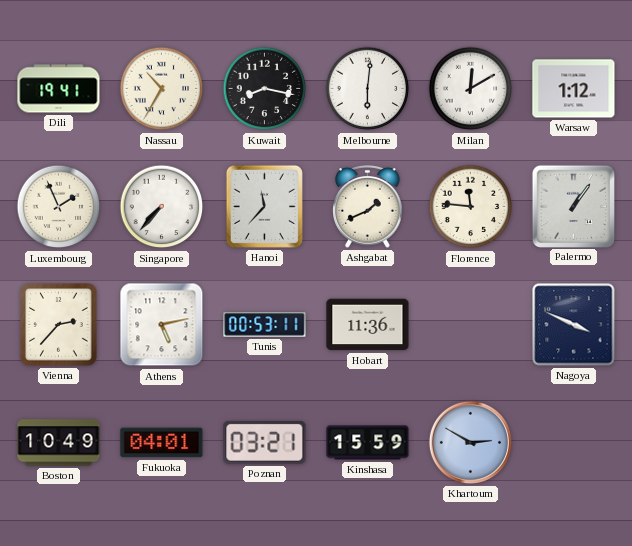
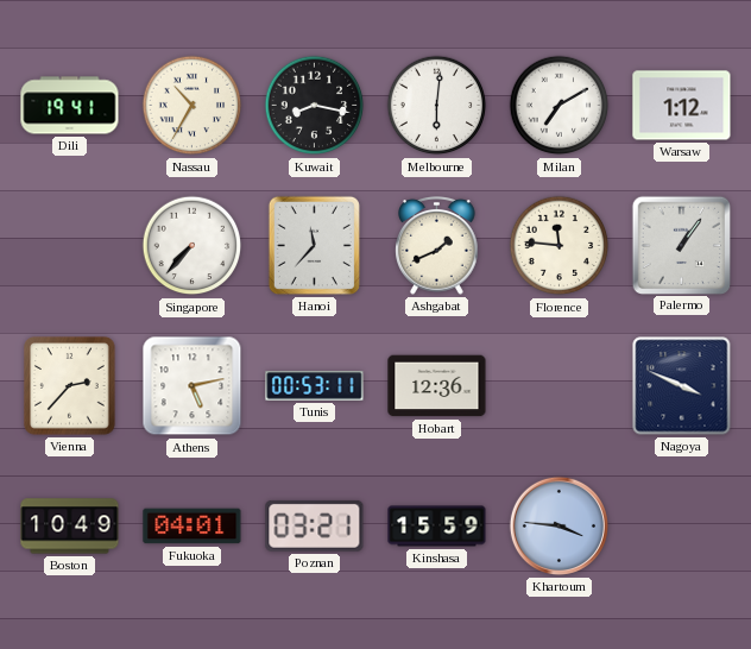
Milan: 12:10 -> 7:10
Luxembourg: 1:56 -> none
Hobart: 11:36 -> 12:36
Khartoum: 2:50 -> 3:46
